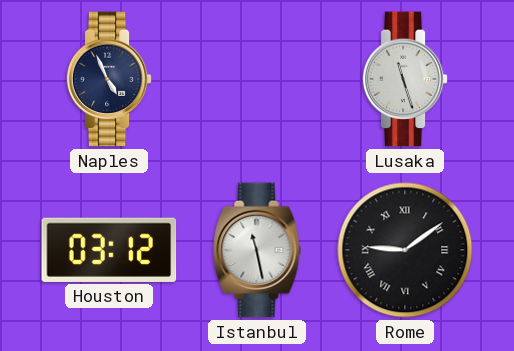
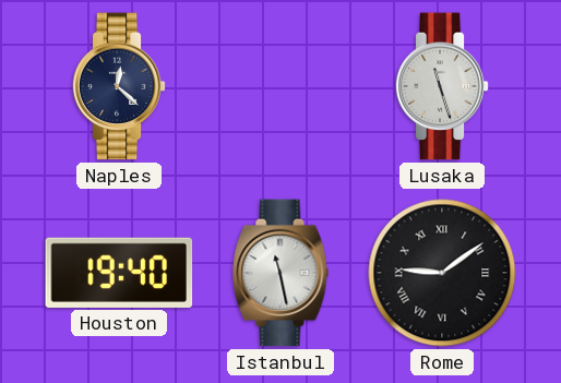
Naples: 4:56 -> 12:22
Houston: 03:12 -> 19:40
